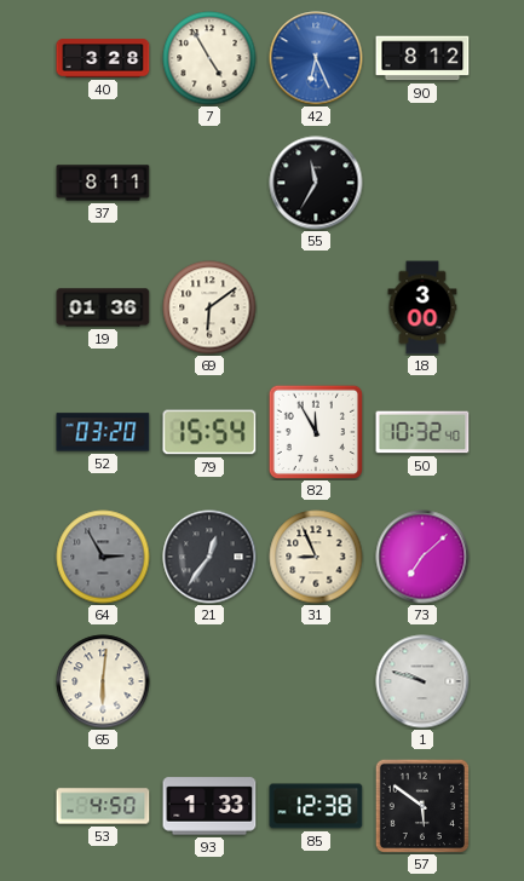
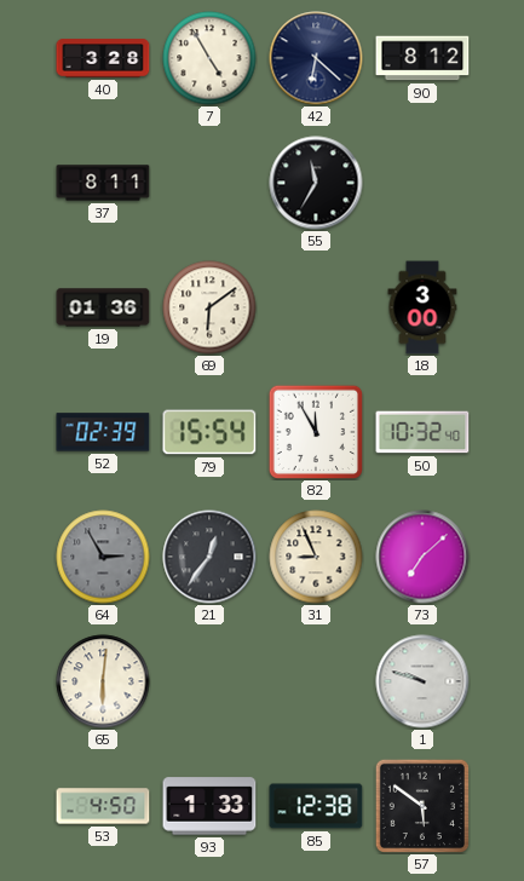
42: 6:26 -> 6:22
42 dial: blue -> navy
52: 03:20 -> 02:39
